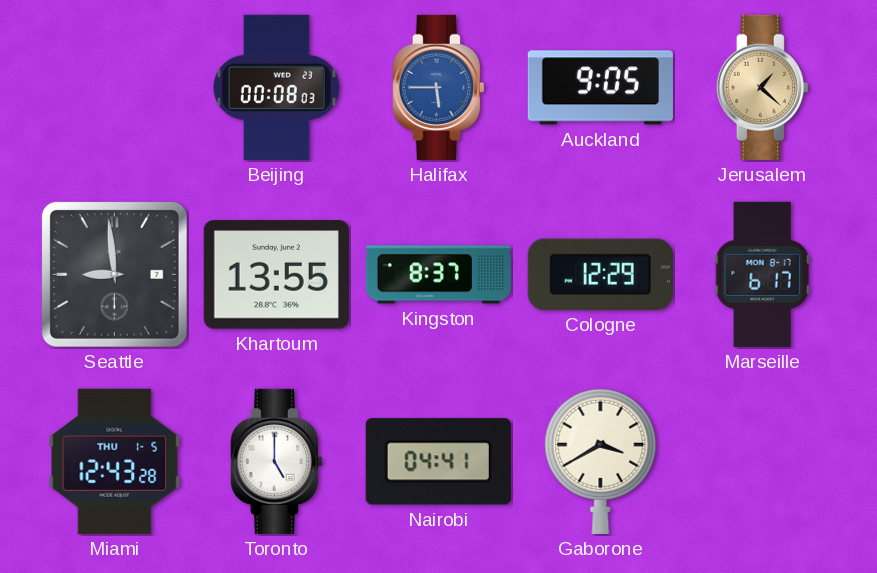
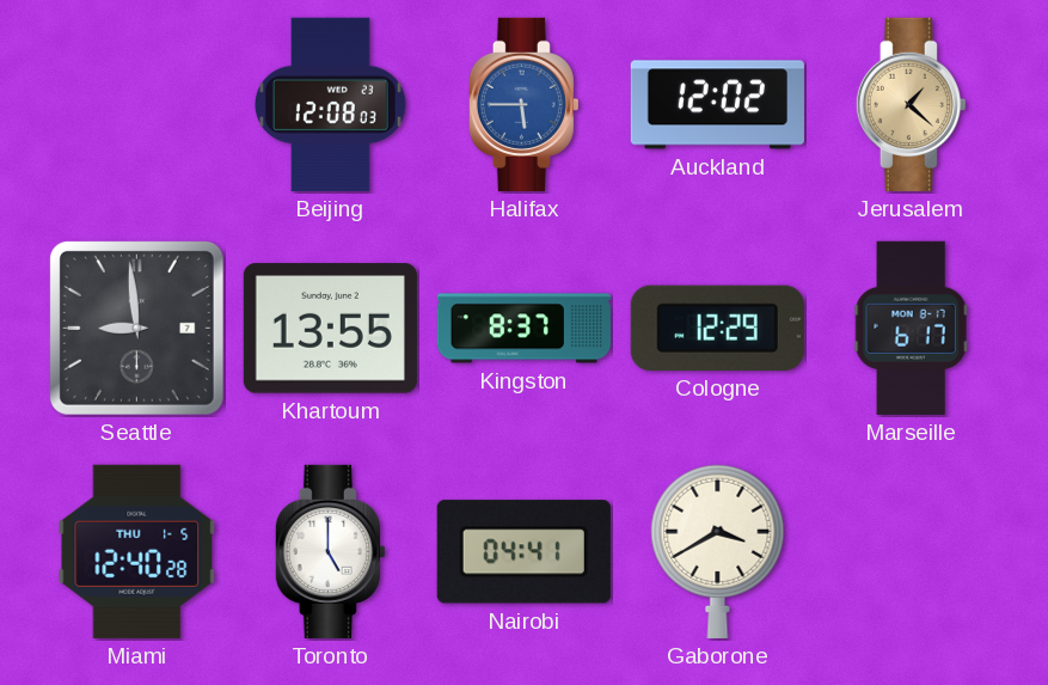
Beijing: 00:08 -> 12:08
Auckland: 9:05 -> 12:02
Miami: 12:43 -> 12:40
